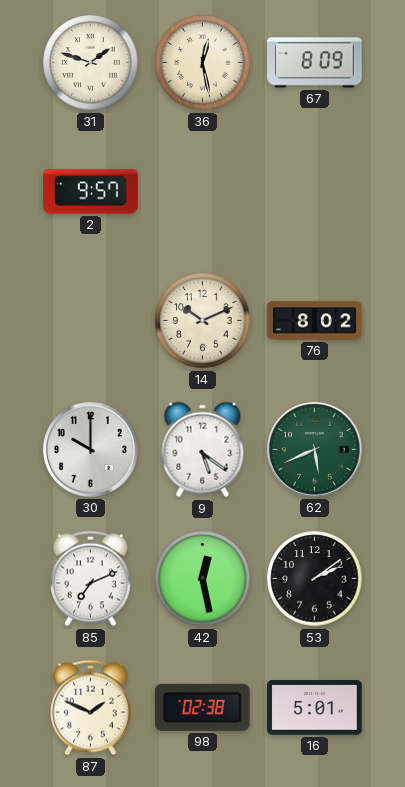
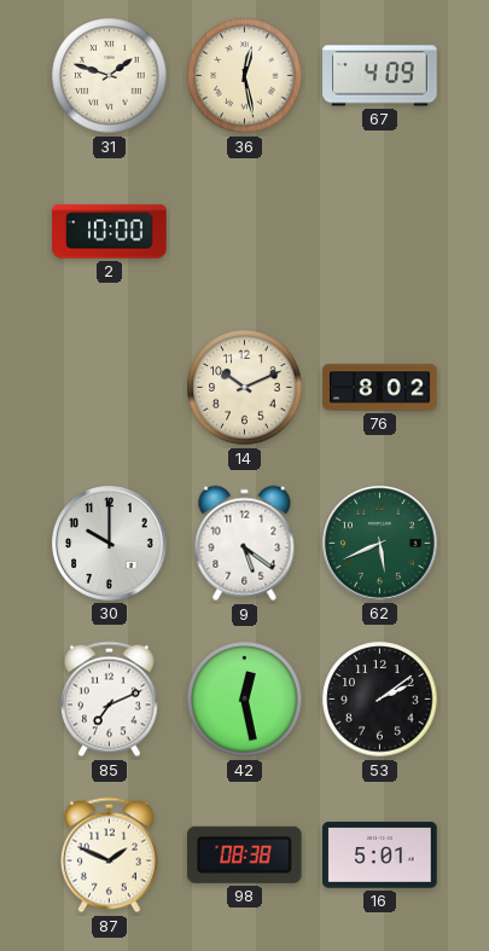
67: 8:09 -> 4:09
2: 9:57 -> 10:00
98: 02:38 -> 08:38
